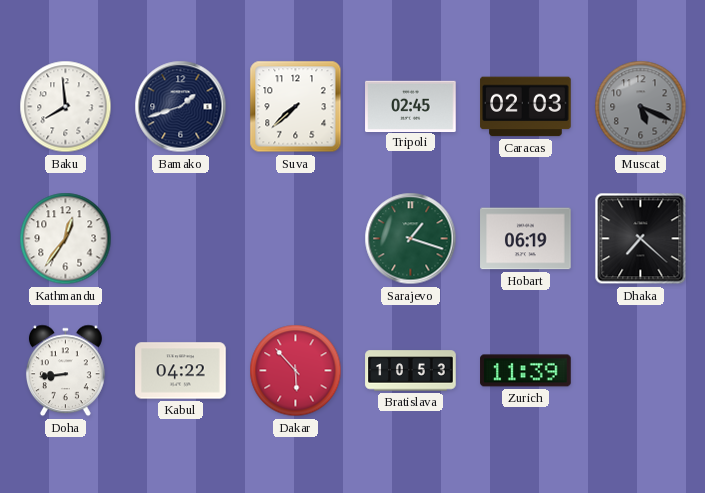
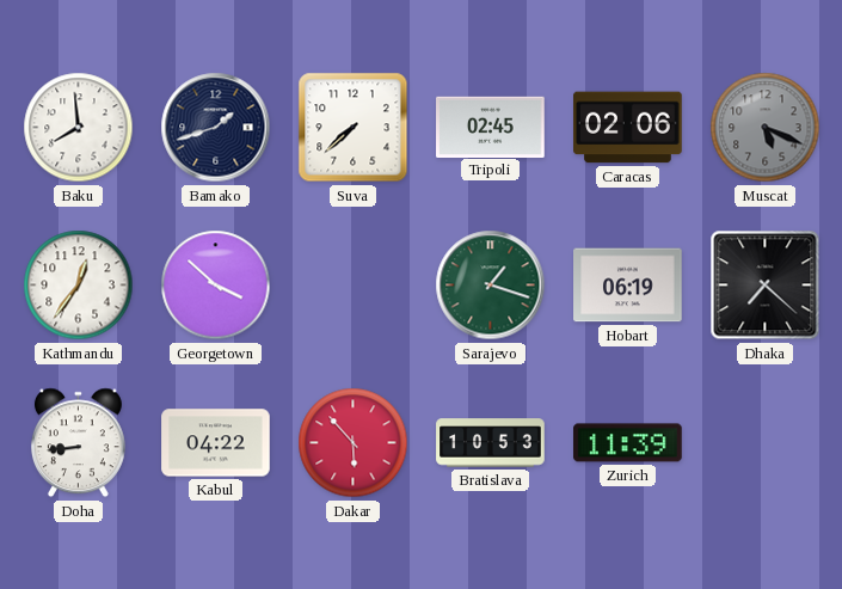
Caracas: 02:03 -> 02:06
Georgetown: none -> 3:52
